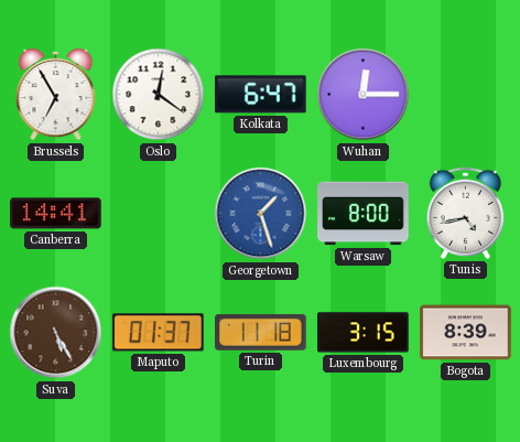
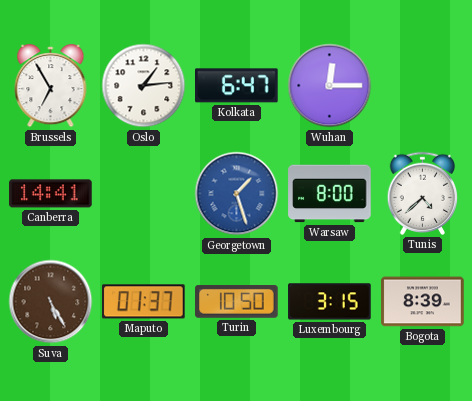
Oslo: 12:21 -> 1:14
Tunis: 4:43 -> 4:38
Turin: 11:18 -> 10:50
